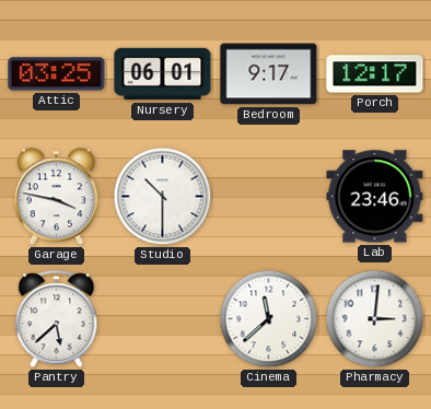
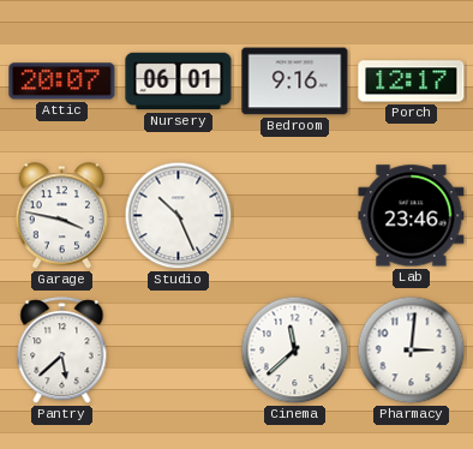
Attic: 03:25 -> 20:07
Bedroom: 9:17 -> 9:16
Studio: 10:30 -> 10:26
